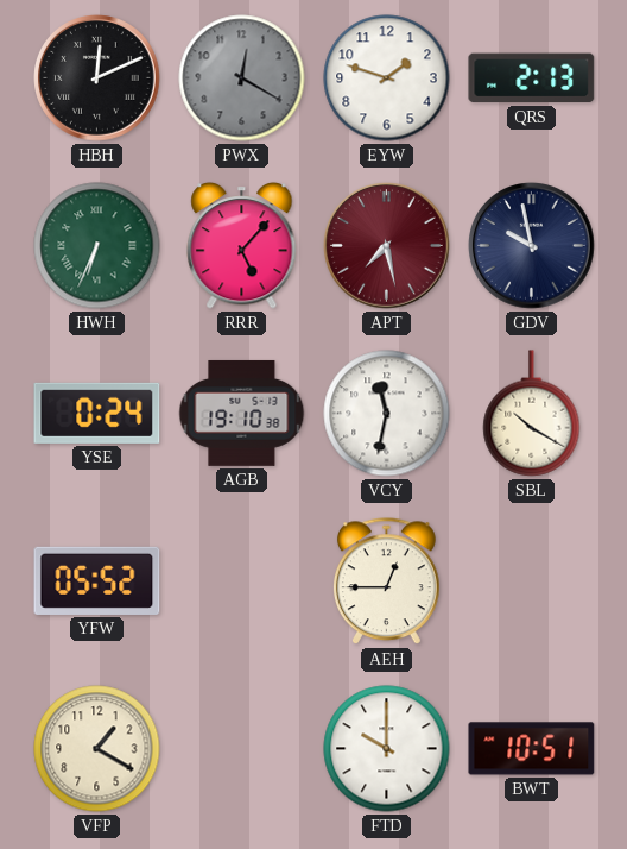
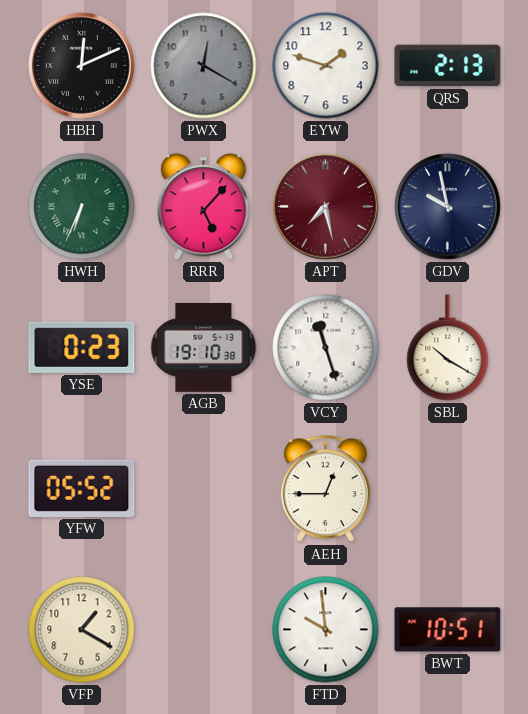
YSE: 0:24 -> 0:23
VCY: 11:32 -> 11:27
FTD: 10:00 -> 9:59
